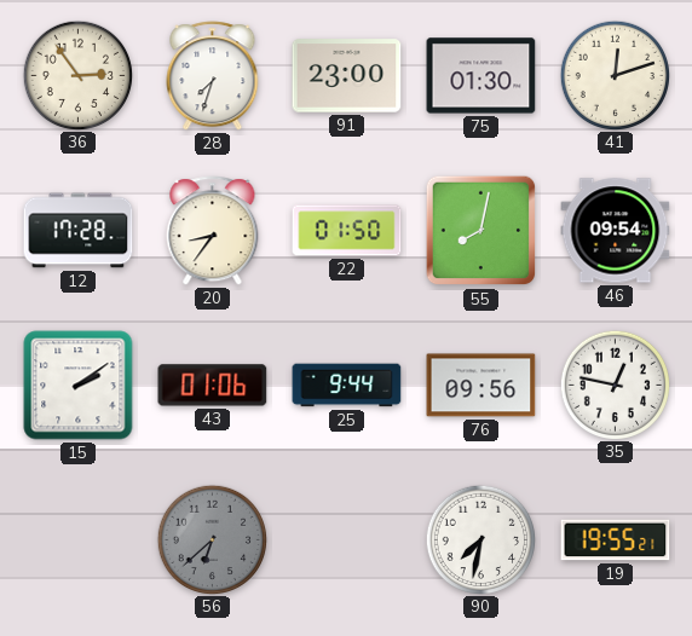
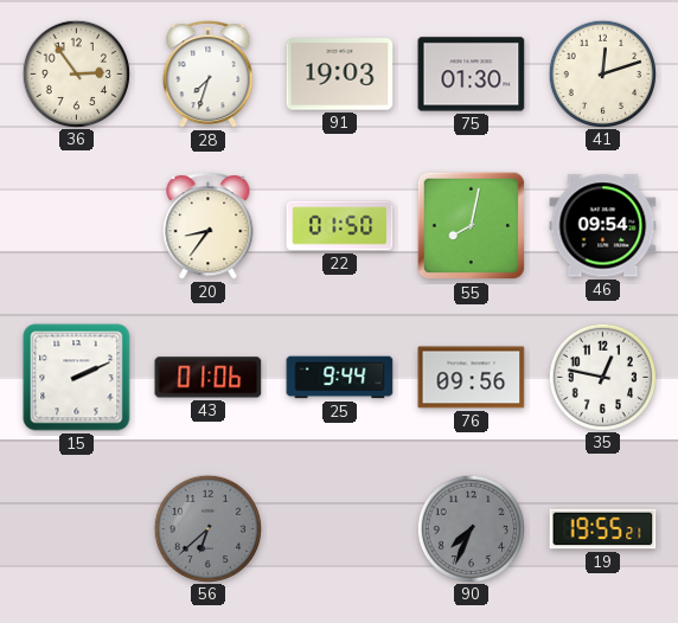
91: 23:00 -> 19:03
12: 17:28 -> none
15: 2:09 -> 2:11
90: 7:32 -> 7:34
90 dial: white -> grey
